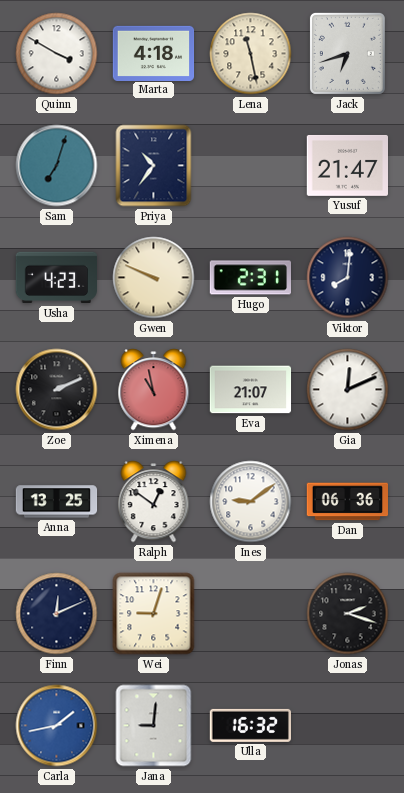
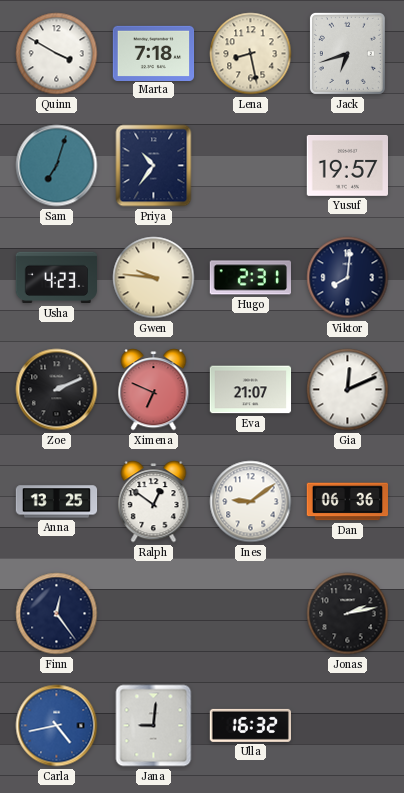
Marta: 4:18 -> 7:18
Lena: 11:28 -> 8:28
Yusuf: 21:47 -> 19:57
Gwen: 9:49 -> 9:46
Ximena: 10:58 -> 6:49
Finn: 12:11 -> 12:24
Wei: 9:03 -> none
Jonas: 2:18 -> 2:13
Carla: 1:43 -> 4:43
